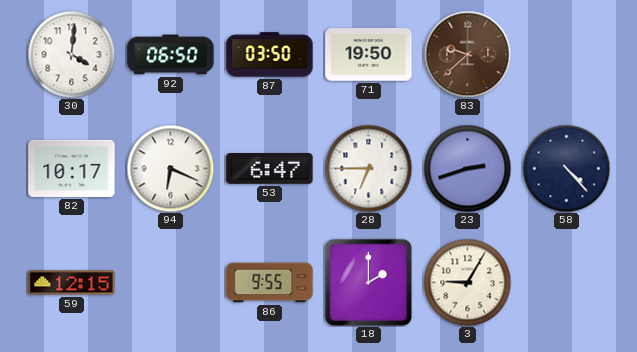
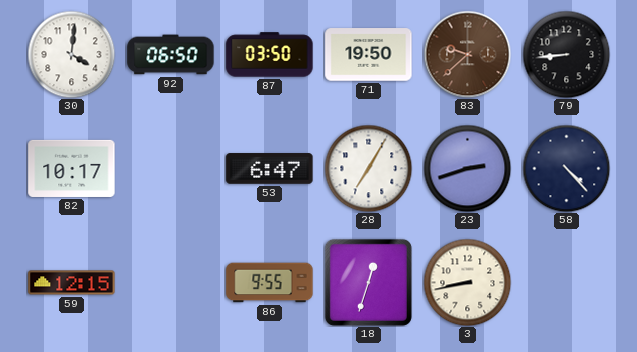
79: none -> 8:44
94: 6:19 -> none
28: 6:45 -> 7:05
18: 2:00 -> 12:33
3: 9:05 -> 8:43
